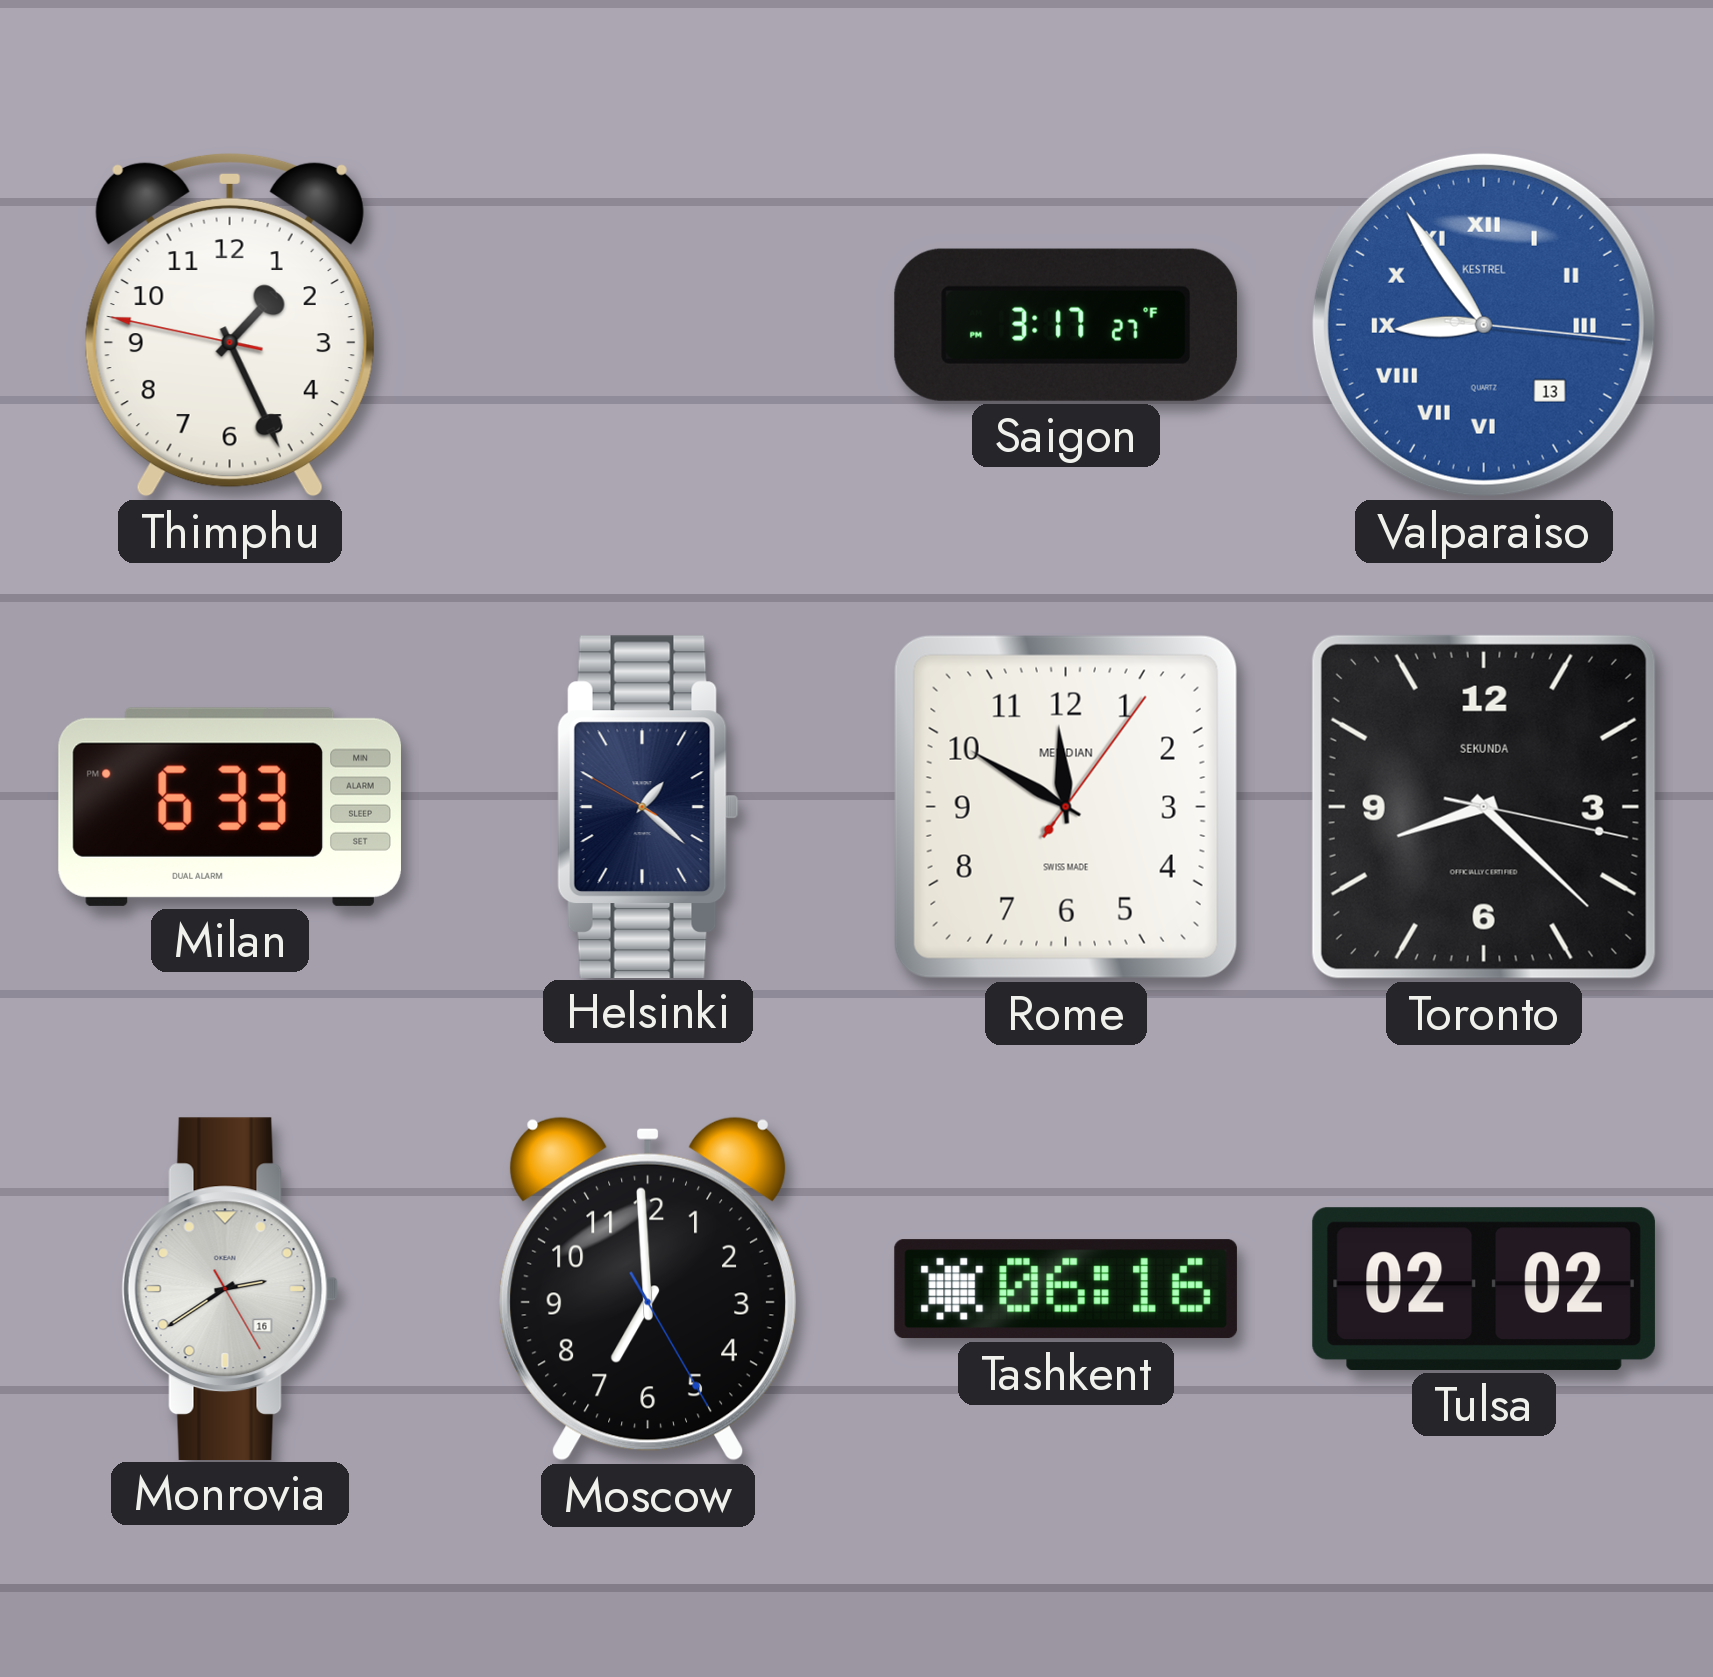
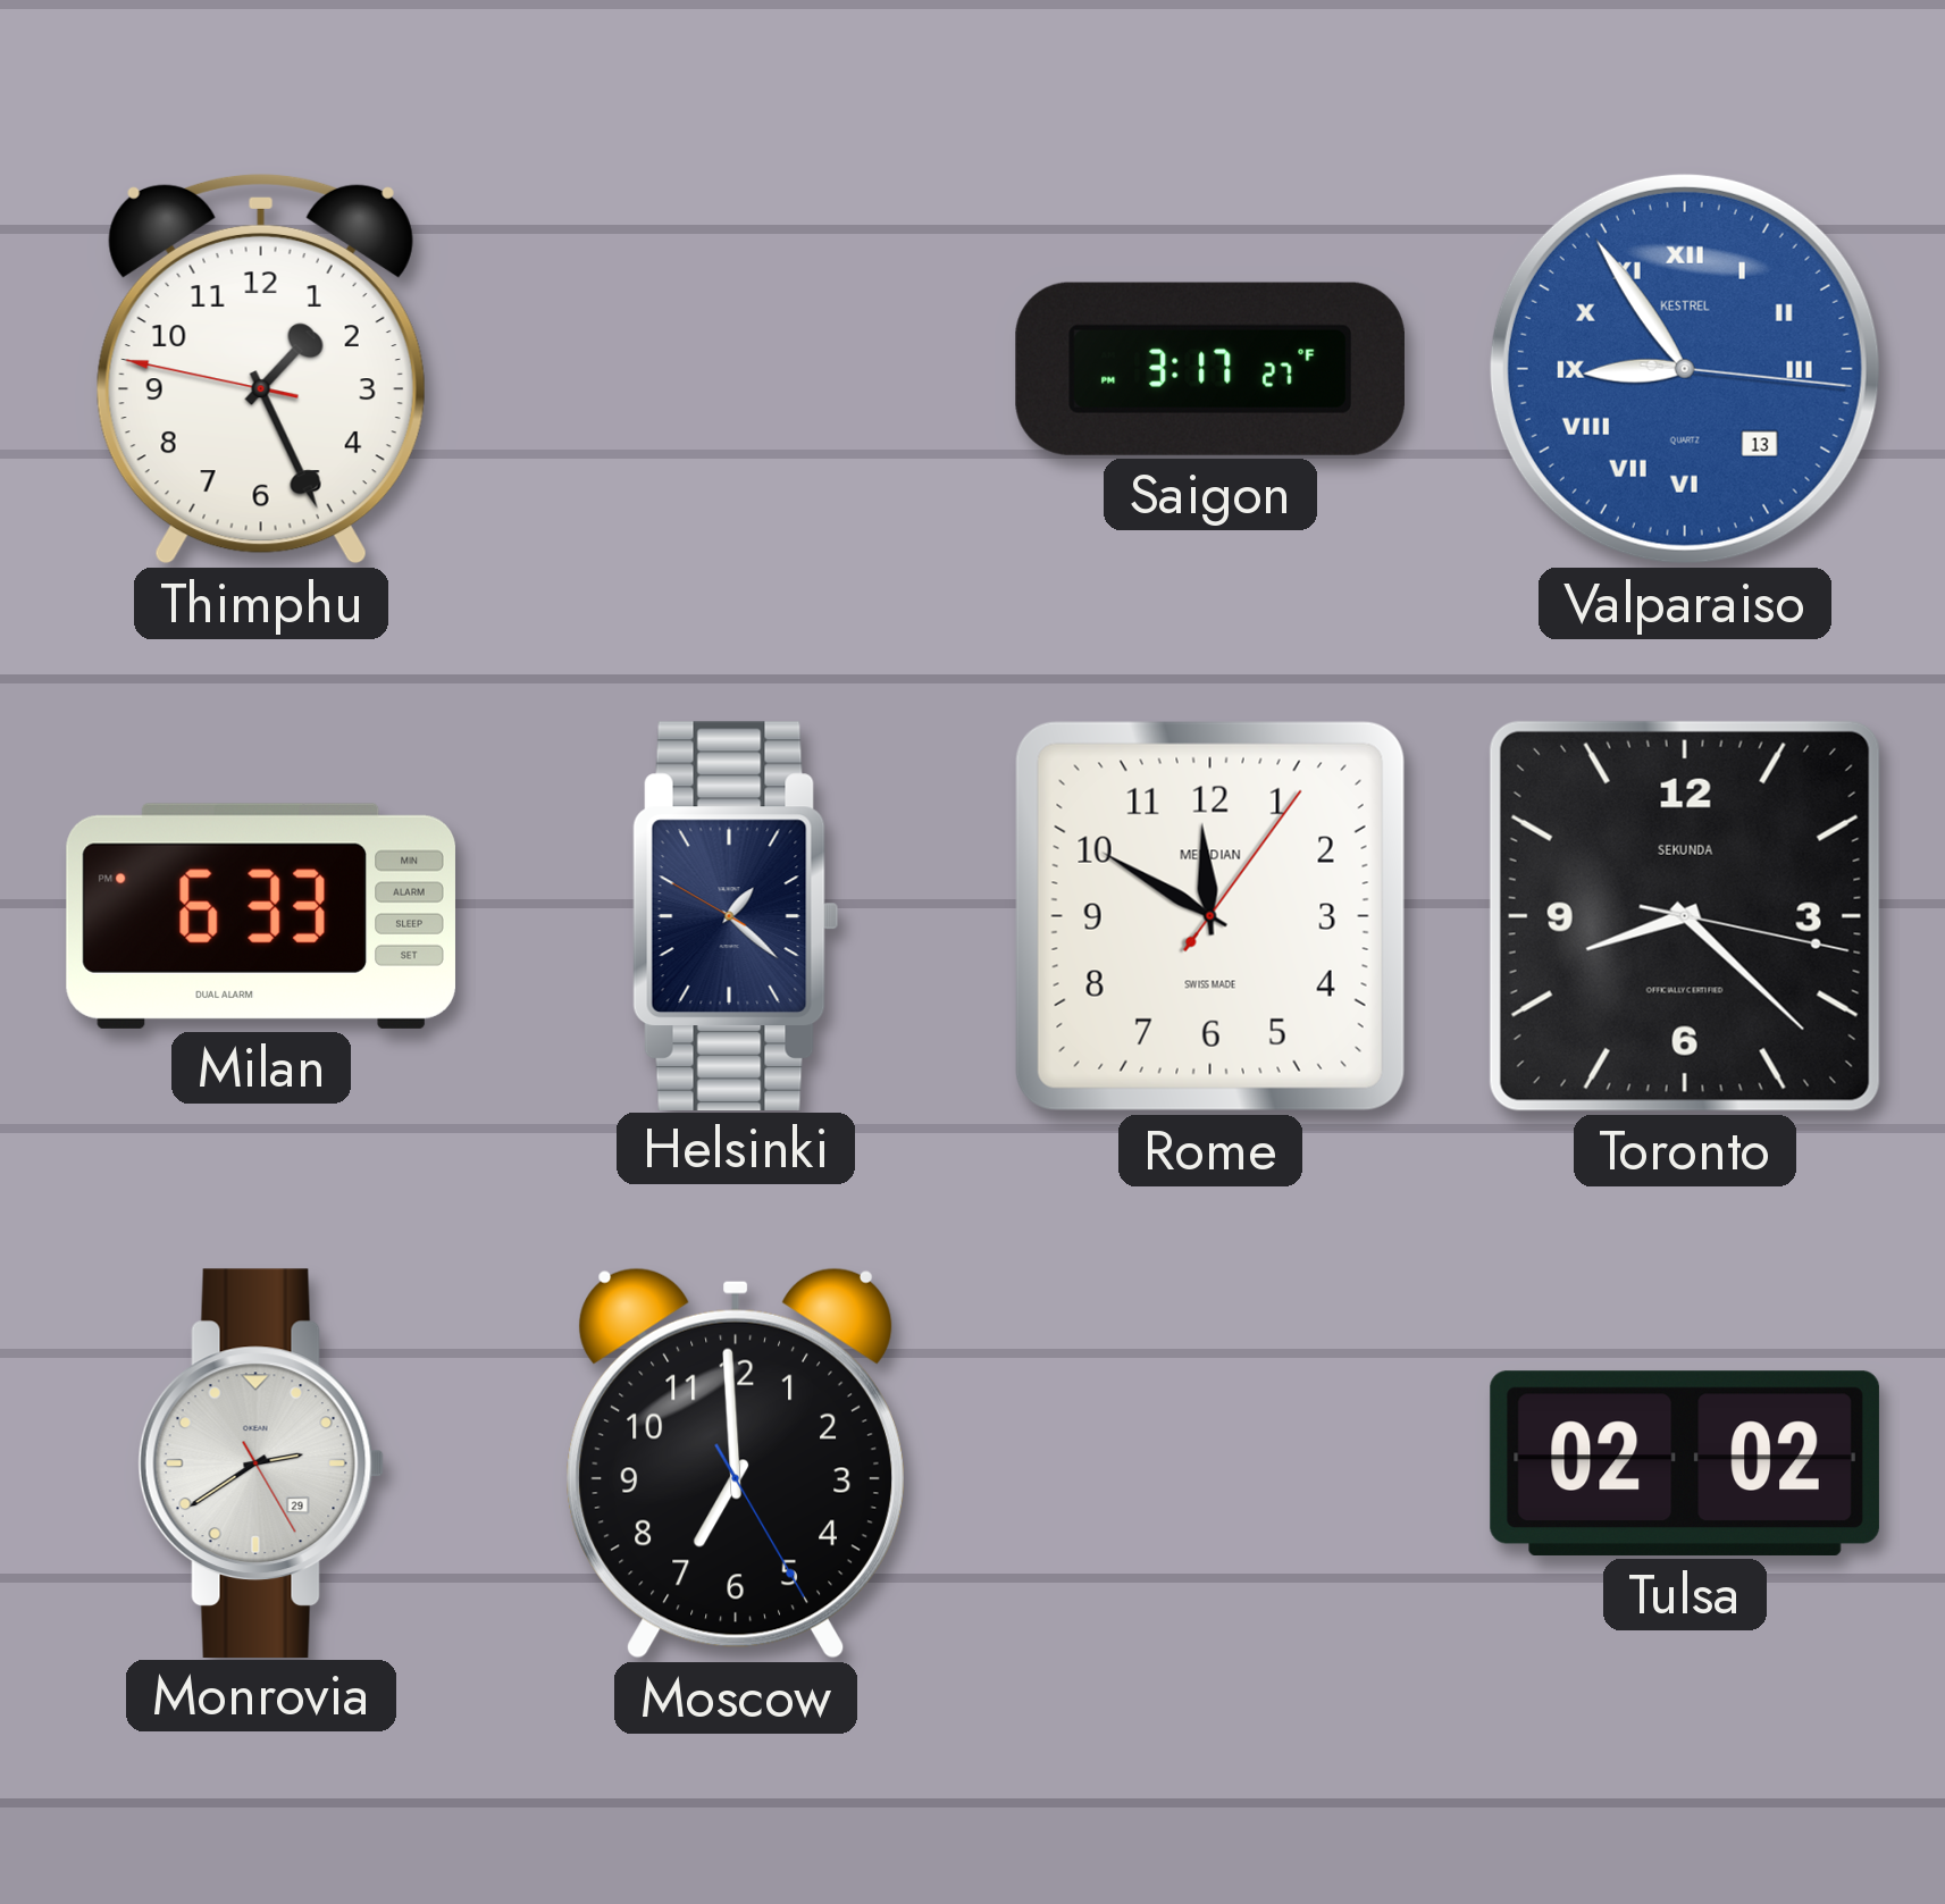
Monrovia date: 16 -> 29
Tashkent: 06:16 -> none
